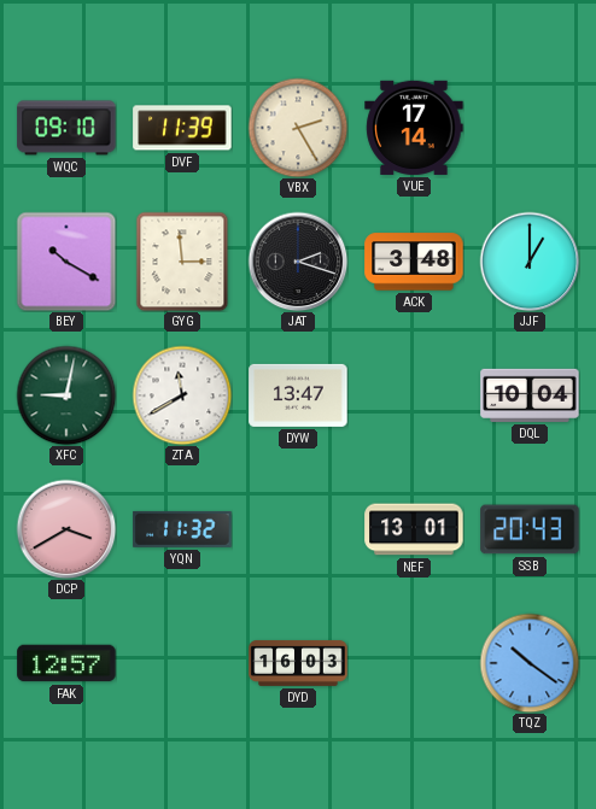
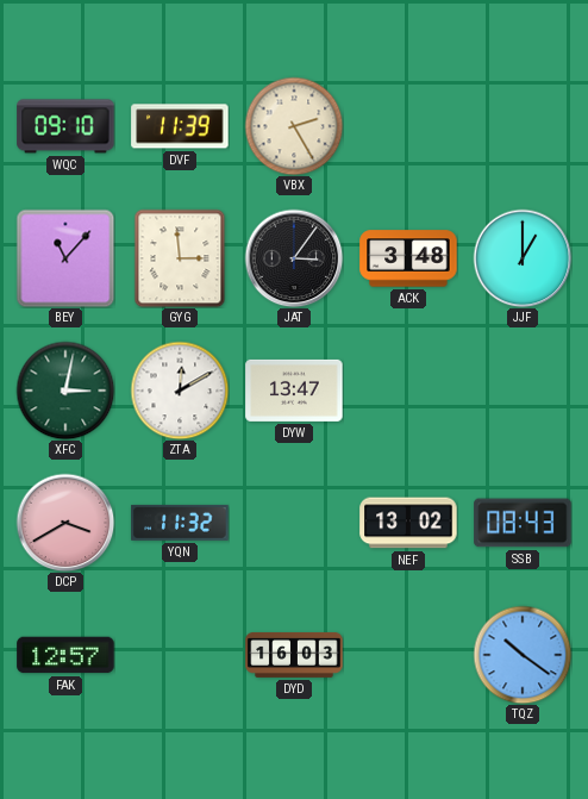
VUE: 17:14 -> none
BEY: 10:20 -> 11:07
JAT: 2:18 -> 3:06
XFC: 9:02 -> 3:02
ZTA: 11:40 -> 12:10
DQL: 10:04 -> none
NEF: 13:01 -> 13:02
SSB: 20:43 -> 08:43
